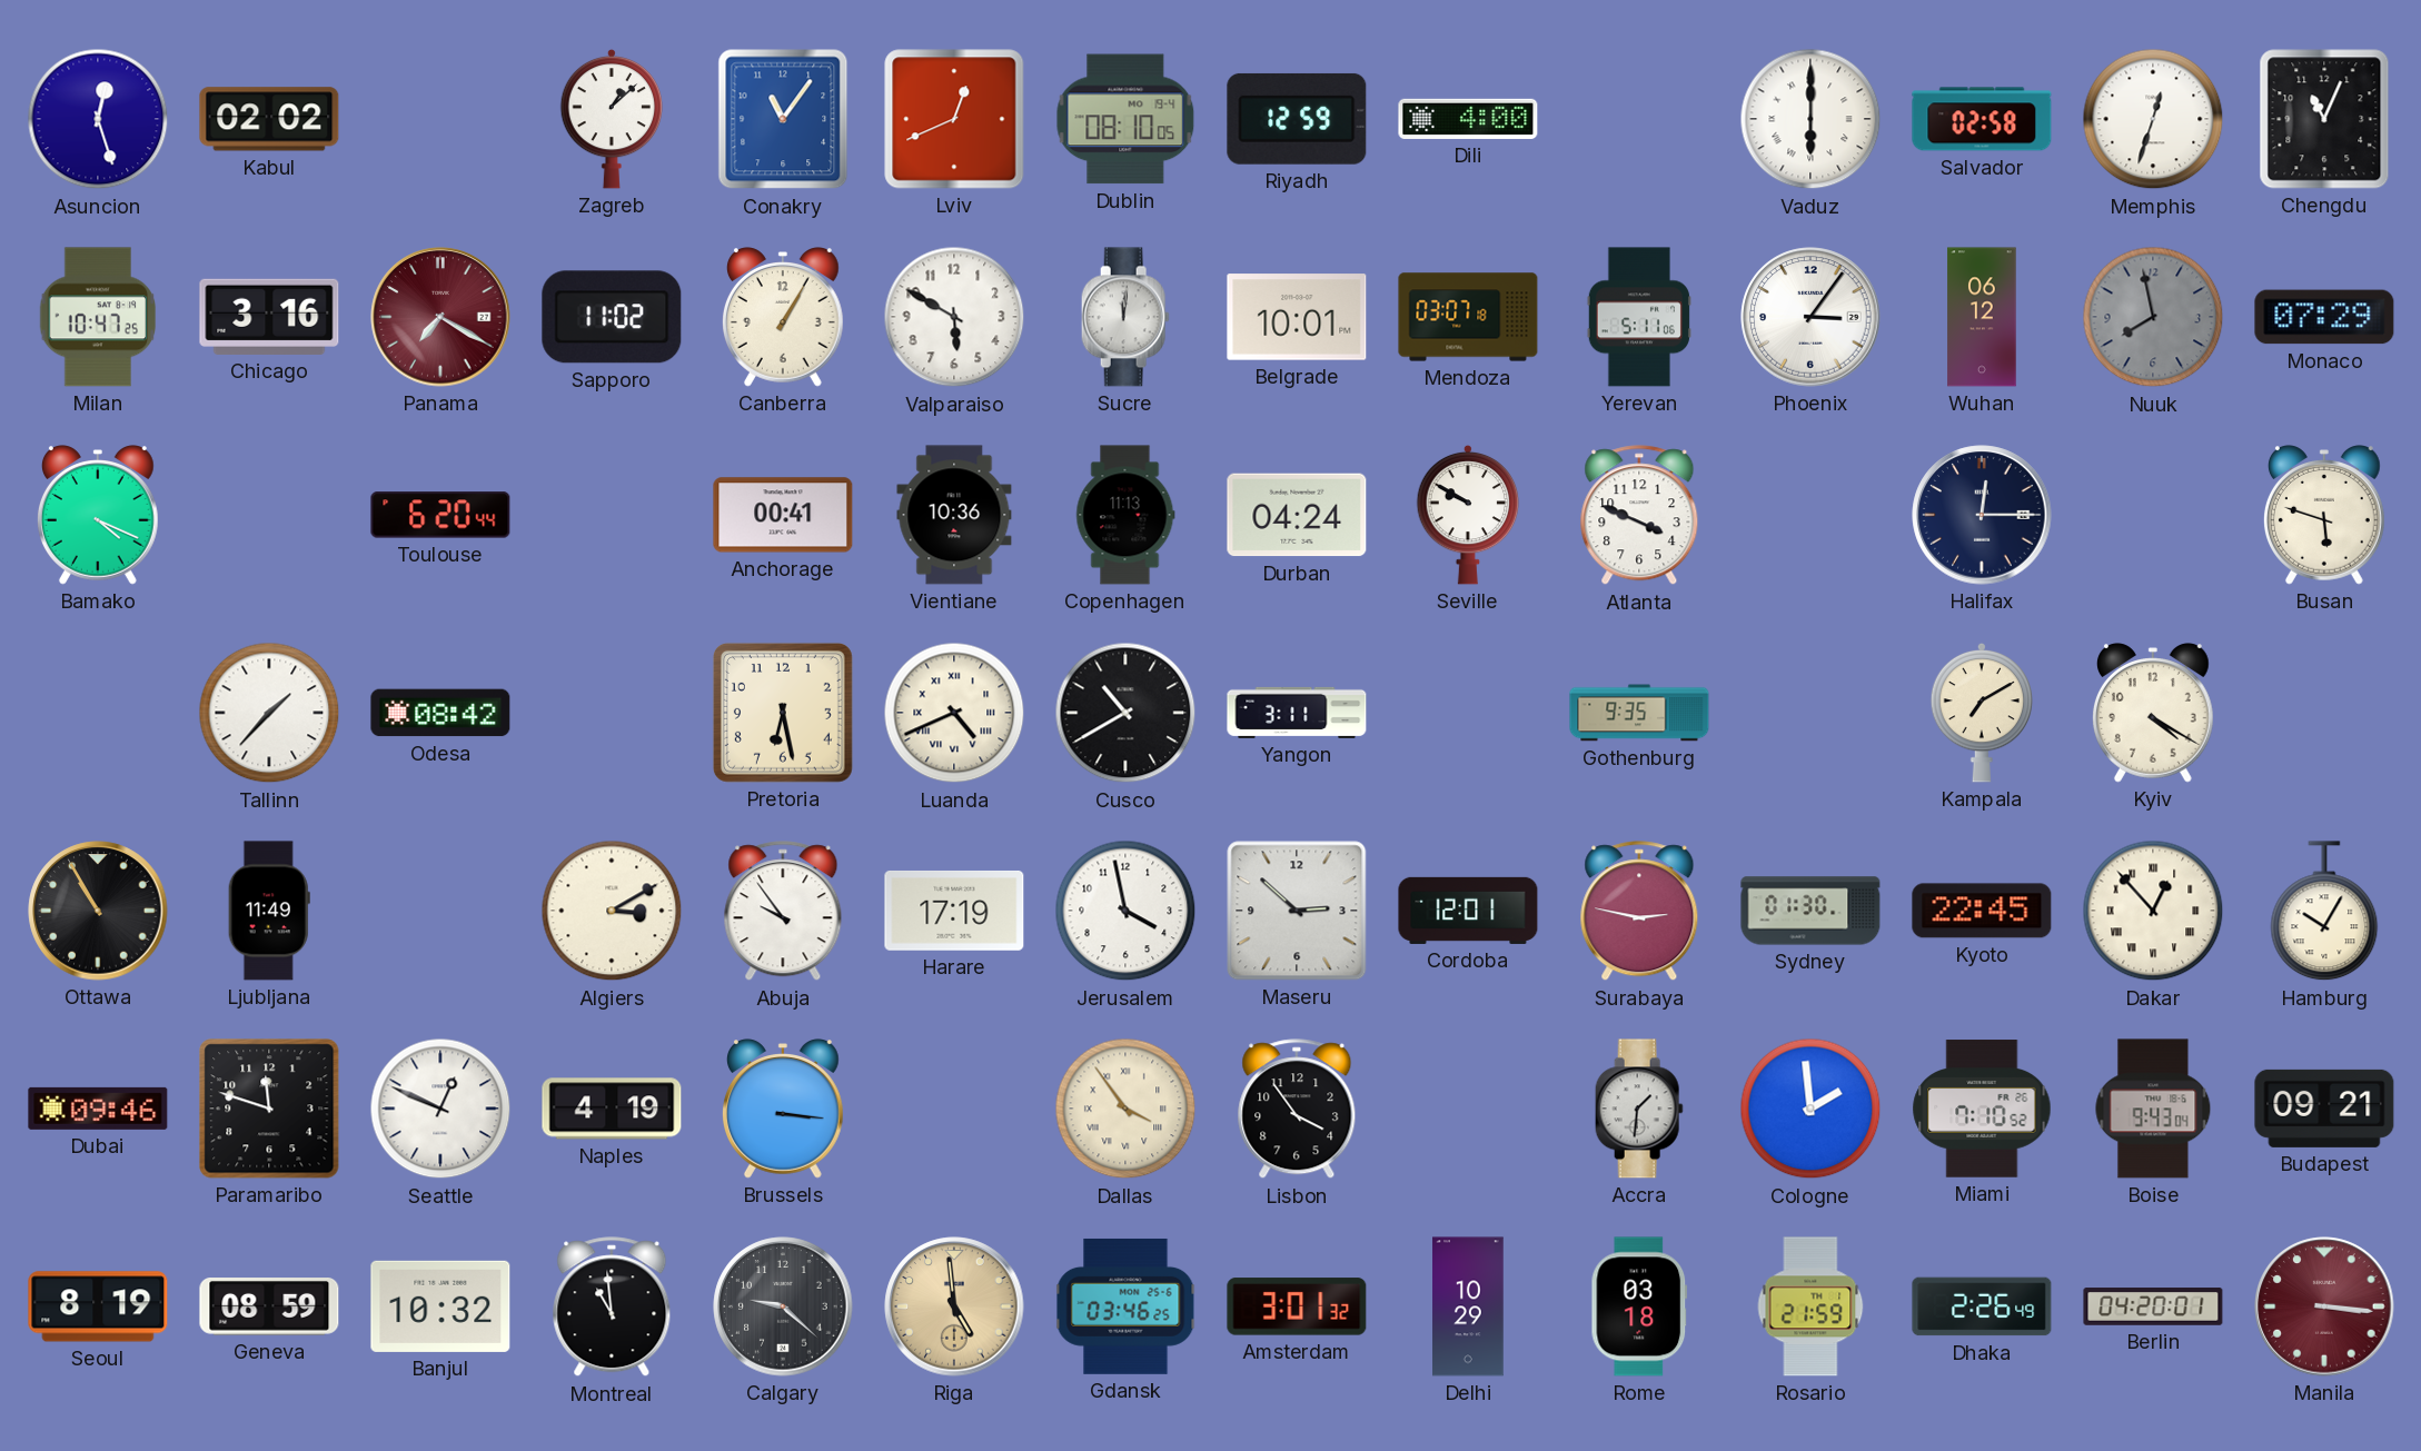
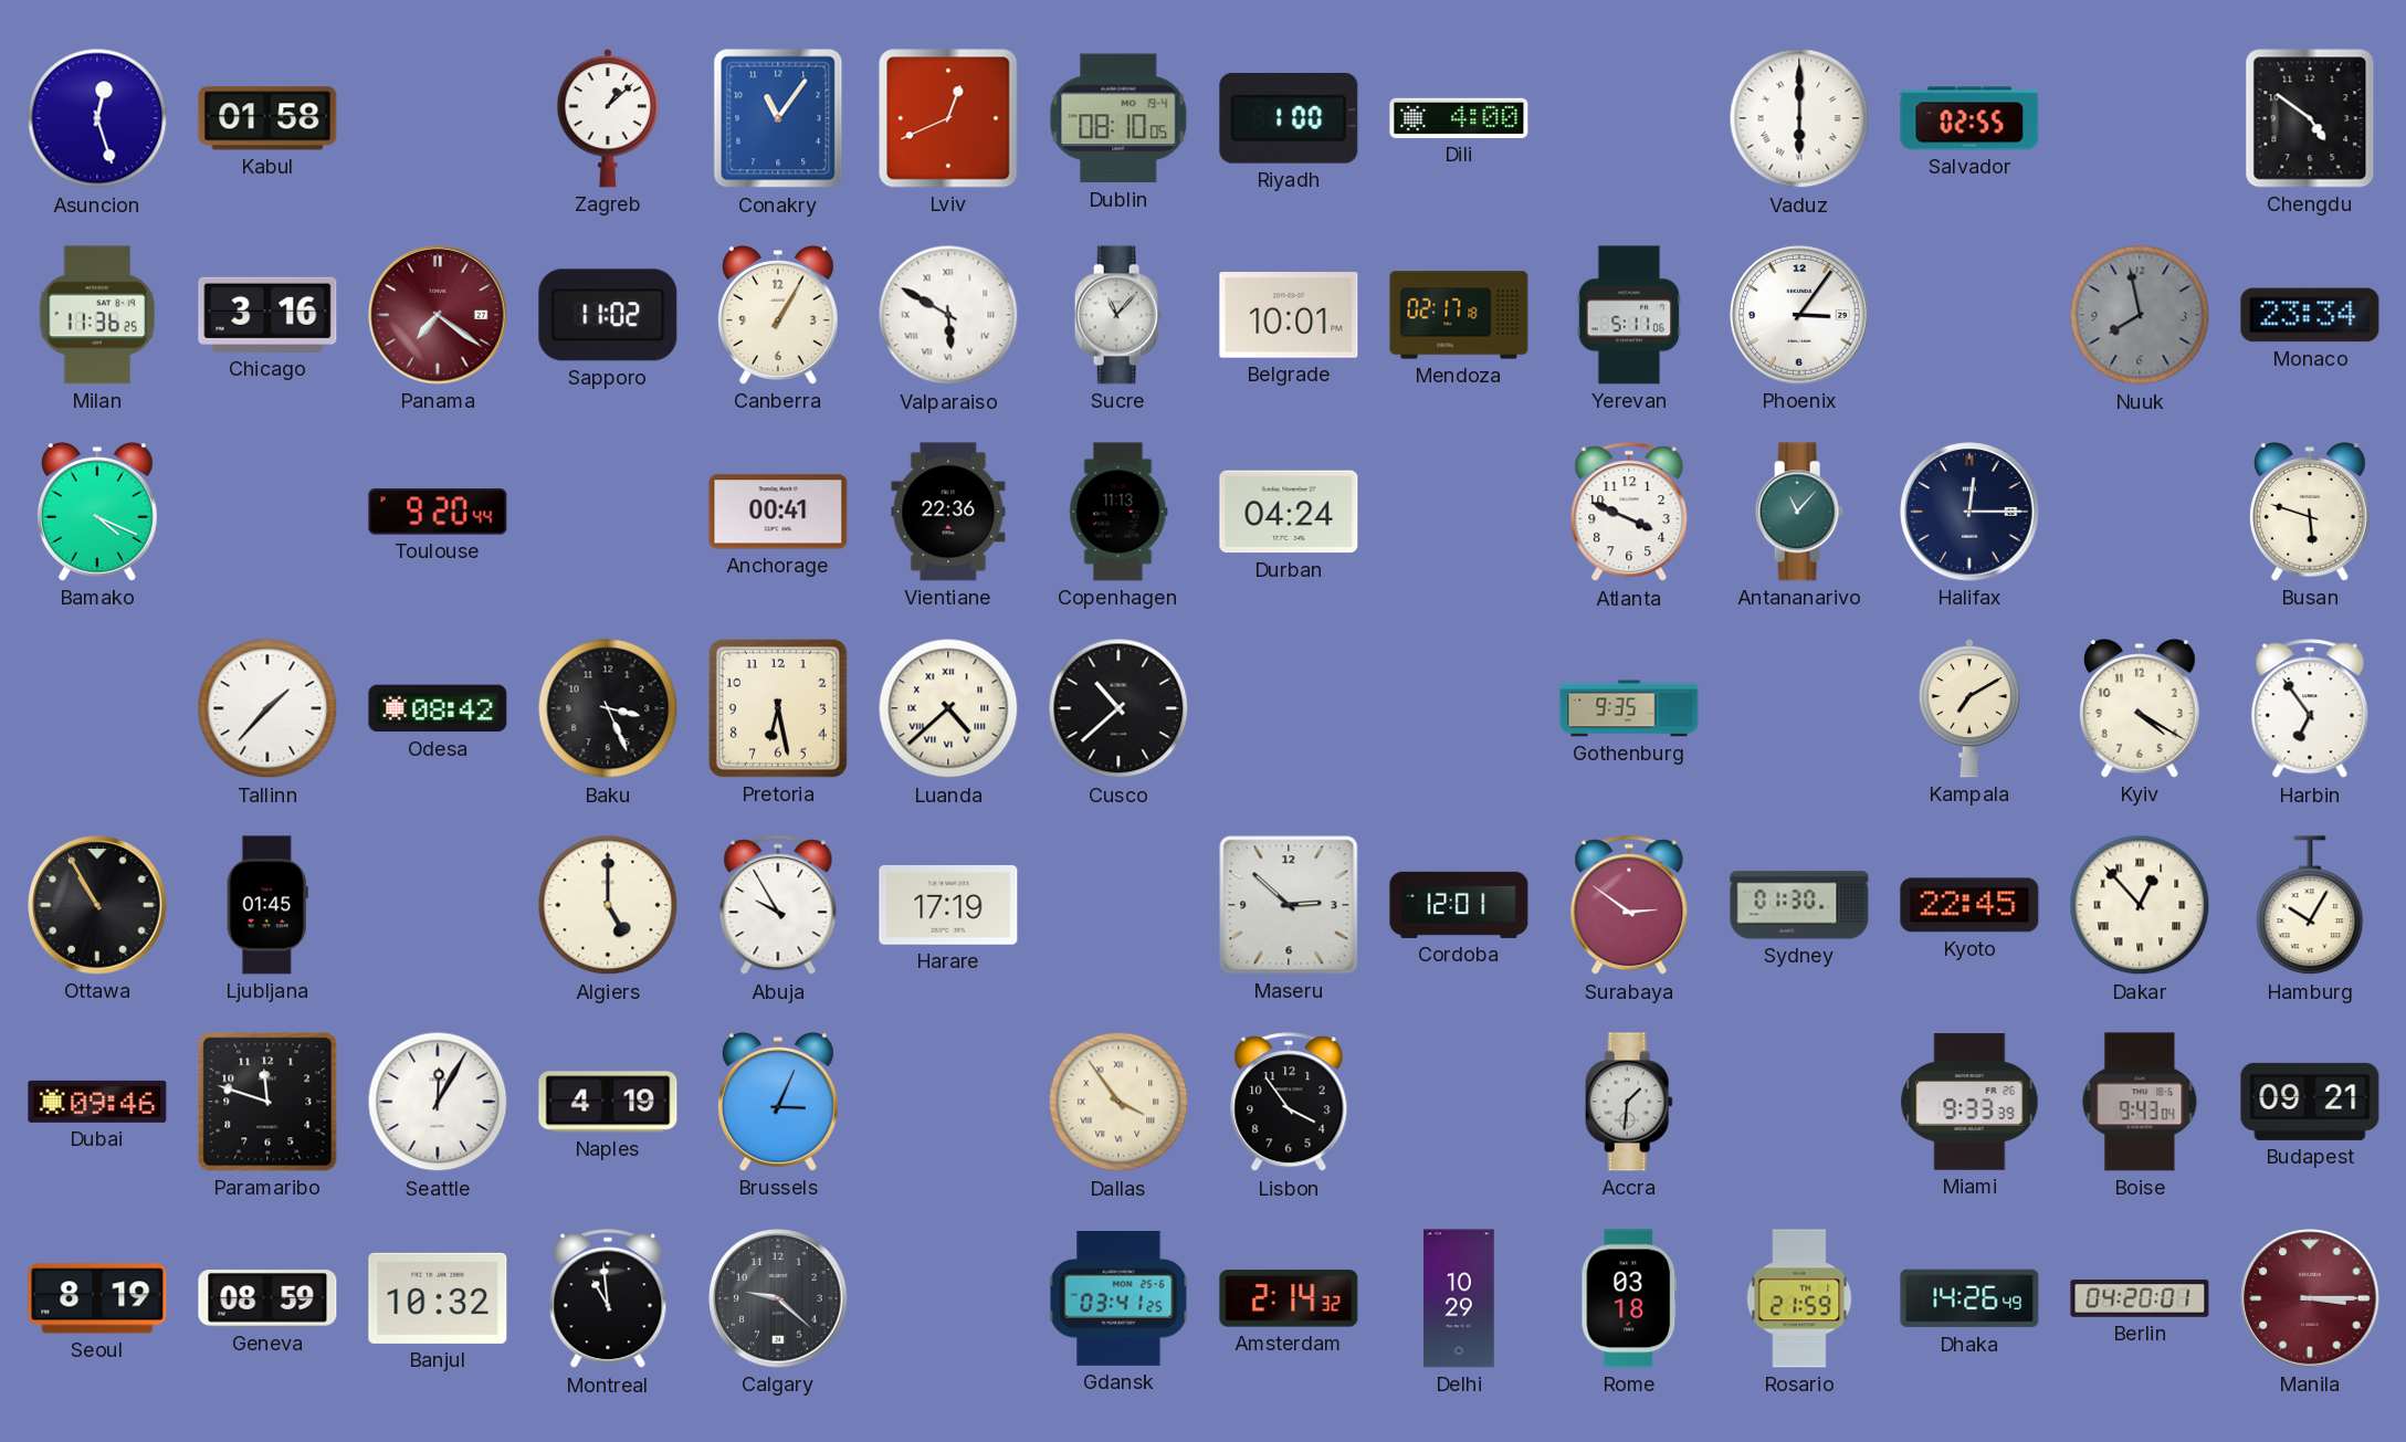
Kabul: 02:02 -> 01:58
Riyadh: 12:59 -> 1:00
Salvador: 02:58 -> 02:55
Memphis: 12:33 -> none
Chengdu: 11:04 -> 4:51
Milan: 10:47 -> 11:36
Panama: 7:20 -> 7:21
Valparaiso numerals: Arabic -> Roman
Sucre: 12:01 -> 11:07
Mendoza: 03:07 -> 02:17
Wuhan: 06:12 -> none
Monaco: 07:29 -> 23:34
Toulouse: 6:20 -> 9:20
Vientiane: 10:36 -> 22:36
Seville: 9:50 -> none
Antananarivo: none -> 11:07
Baku: none -> 3:26
Luanda: 4:41 -> 4:38
Cusco: 10:40 -> 10:38
Yangon: 3:11 -> none
Harbin: none -> 6:54
Ljubljana: 11:49 -> 01:45
Algiers: 3:10 -> 5:00
Abuja: 9:54 -> 9:55
Jerusalem: 3:58 -> none
Surabaya: 2:47 -> 2:51
Seattle: 12:49 -> 12:05
Brussels: 3:16 -> 3:04
Cologne: 1:59 -> none
Miami: 7:10 -> 9:33
Riga: 4:59 -> none
Gdansk: 03:46 -> 03:41
Amsterdam: 3:01 -> 2:14
Dhaka: 2:26 -> 14:26
Manila: 3:16 -> 3:15
